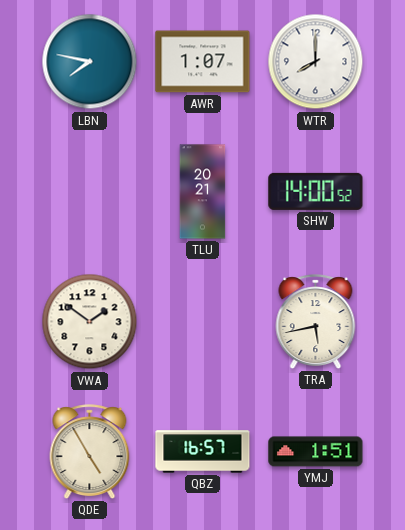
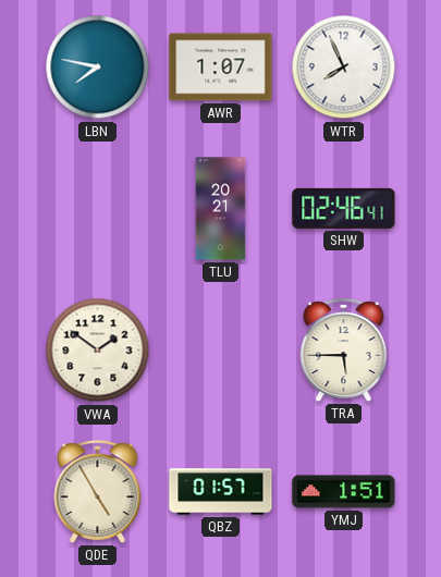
WTR: 8:00 -> 7:56
SHW: 14:00 -> 02:46
TRA: 5:43 -> 5:45
QBZ: 16:57 -> 01:57
